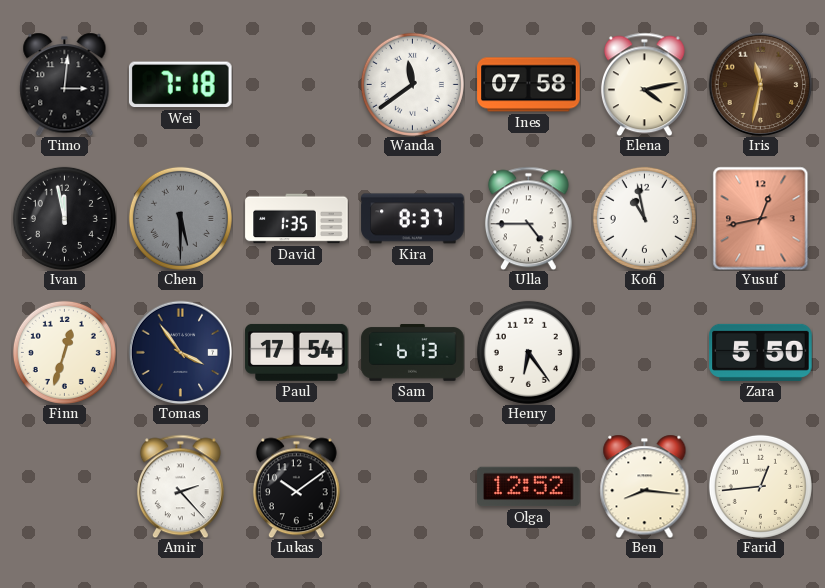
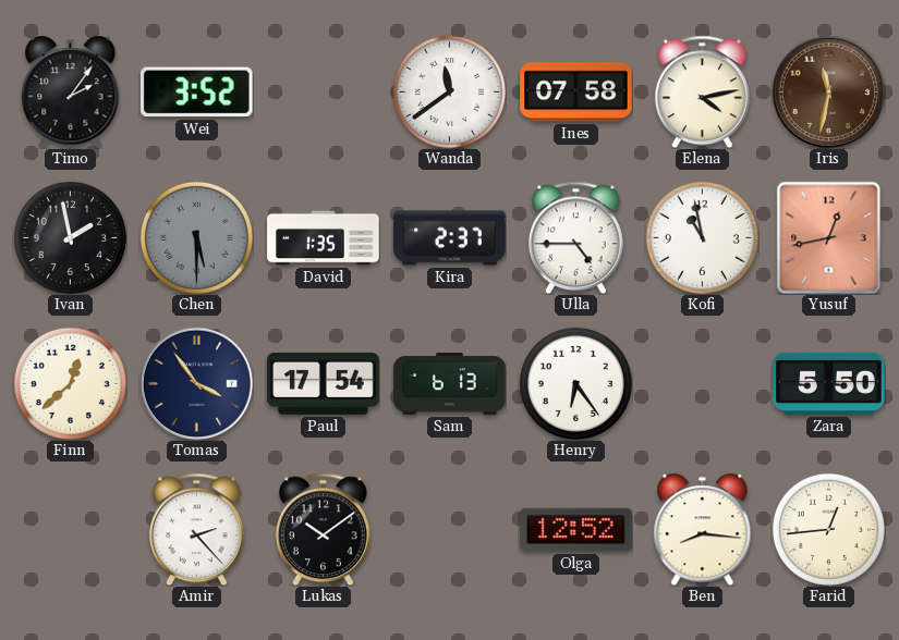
Timo: 3:01 -> 2:06
Wei: 7:18 -> 3:52
Ivan: 11:58 -> 1:58
Kira: 8:37 -> 2:37
Finn: 12:33 -> 12:38
